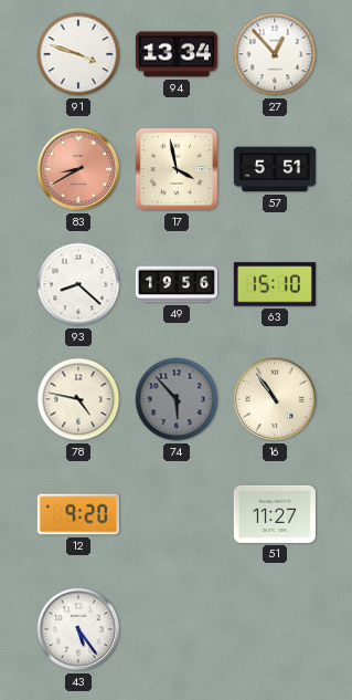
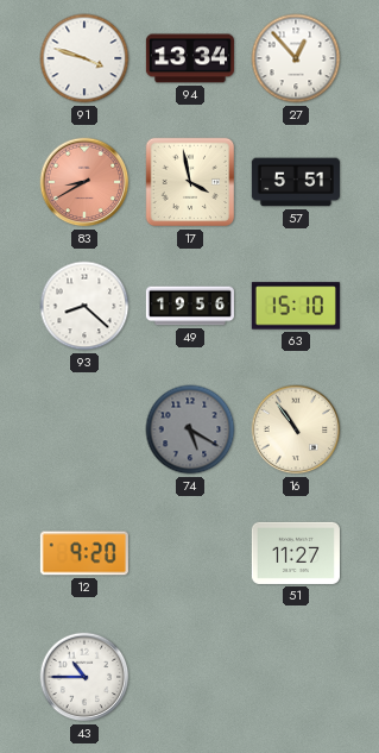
78: 4:47 -> none
74: 5:53 -> 5:20
43: 5:24 -> 10:45
